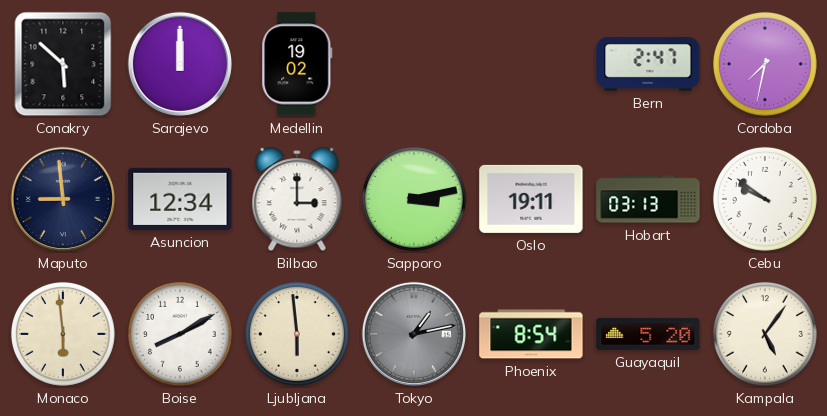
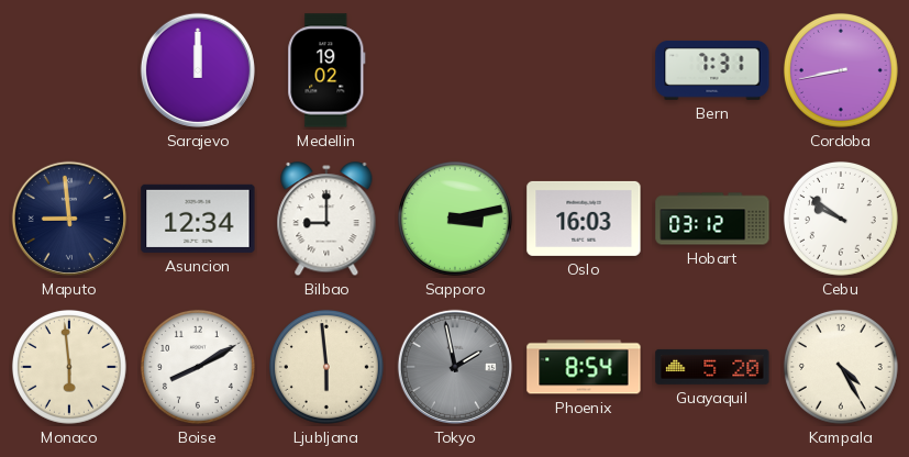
Conakry: 5:52 -> none
Bern: 2:47 -> 7:31
Cordoba: 7:32 -> 8:43
Bilbao: 3:00 -> 9:00
Oslo: 19:11 -> 16:03
Hobart: 03:13 -> 03:12
Tokyo: 1:13 -> 1:58
Kampala: 5:06 -> 4:25
